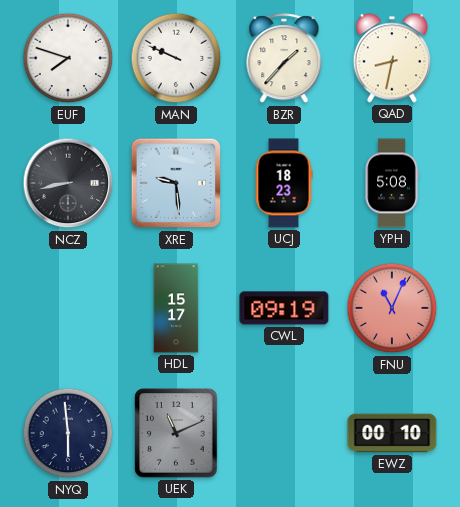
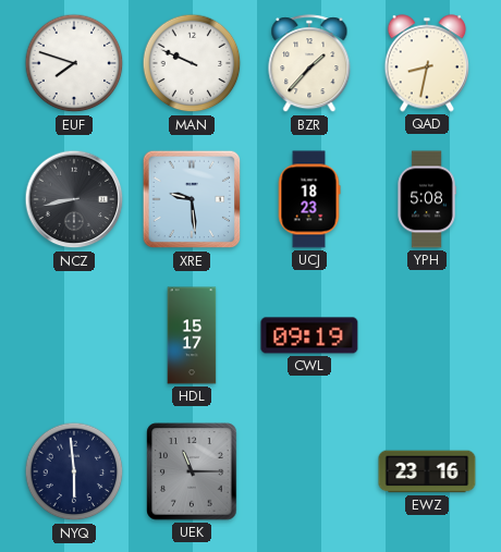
FNU: 11:04 -> none
UEK: 11:11 -> 11:15
EWZ: 00:10 -> 23:16
